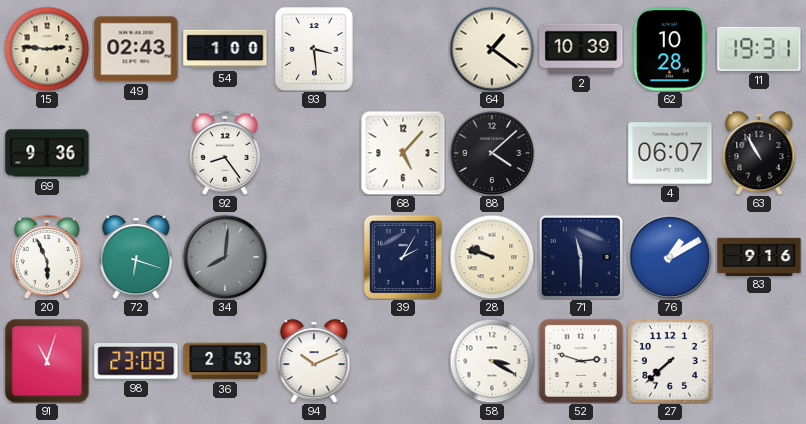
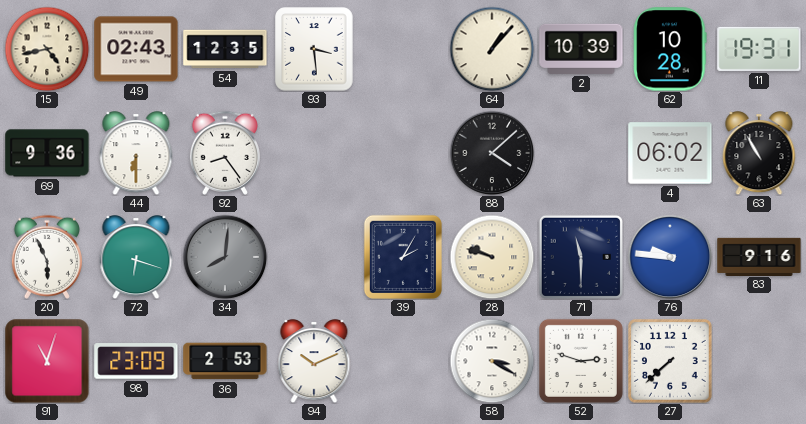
15: 2:46 -> 4:43
54: 1:00 -> 12:35
64: 1:21 -> 1:07
44: none -> 6:30
68: 5:07 -> none
4: 06:07 -> 06:02
76: 1:10 -> 9:46
